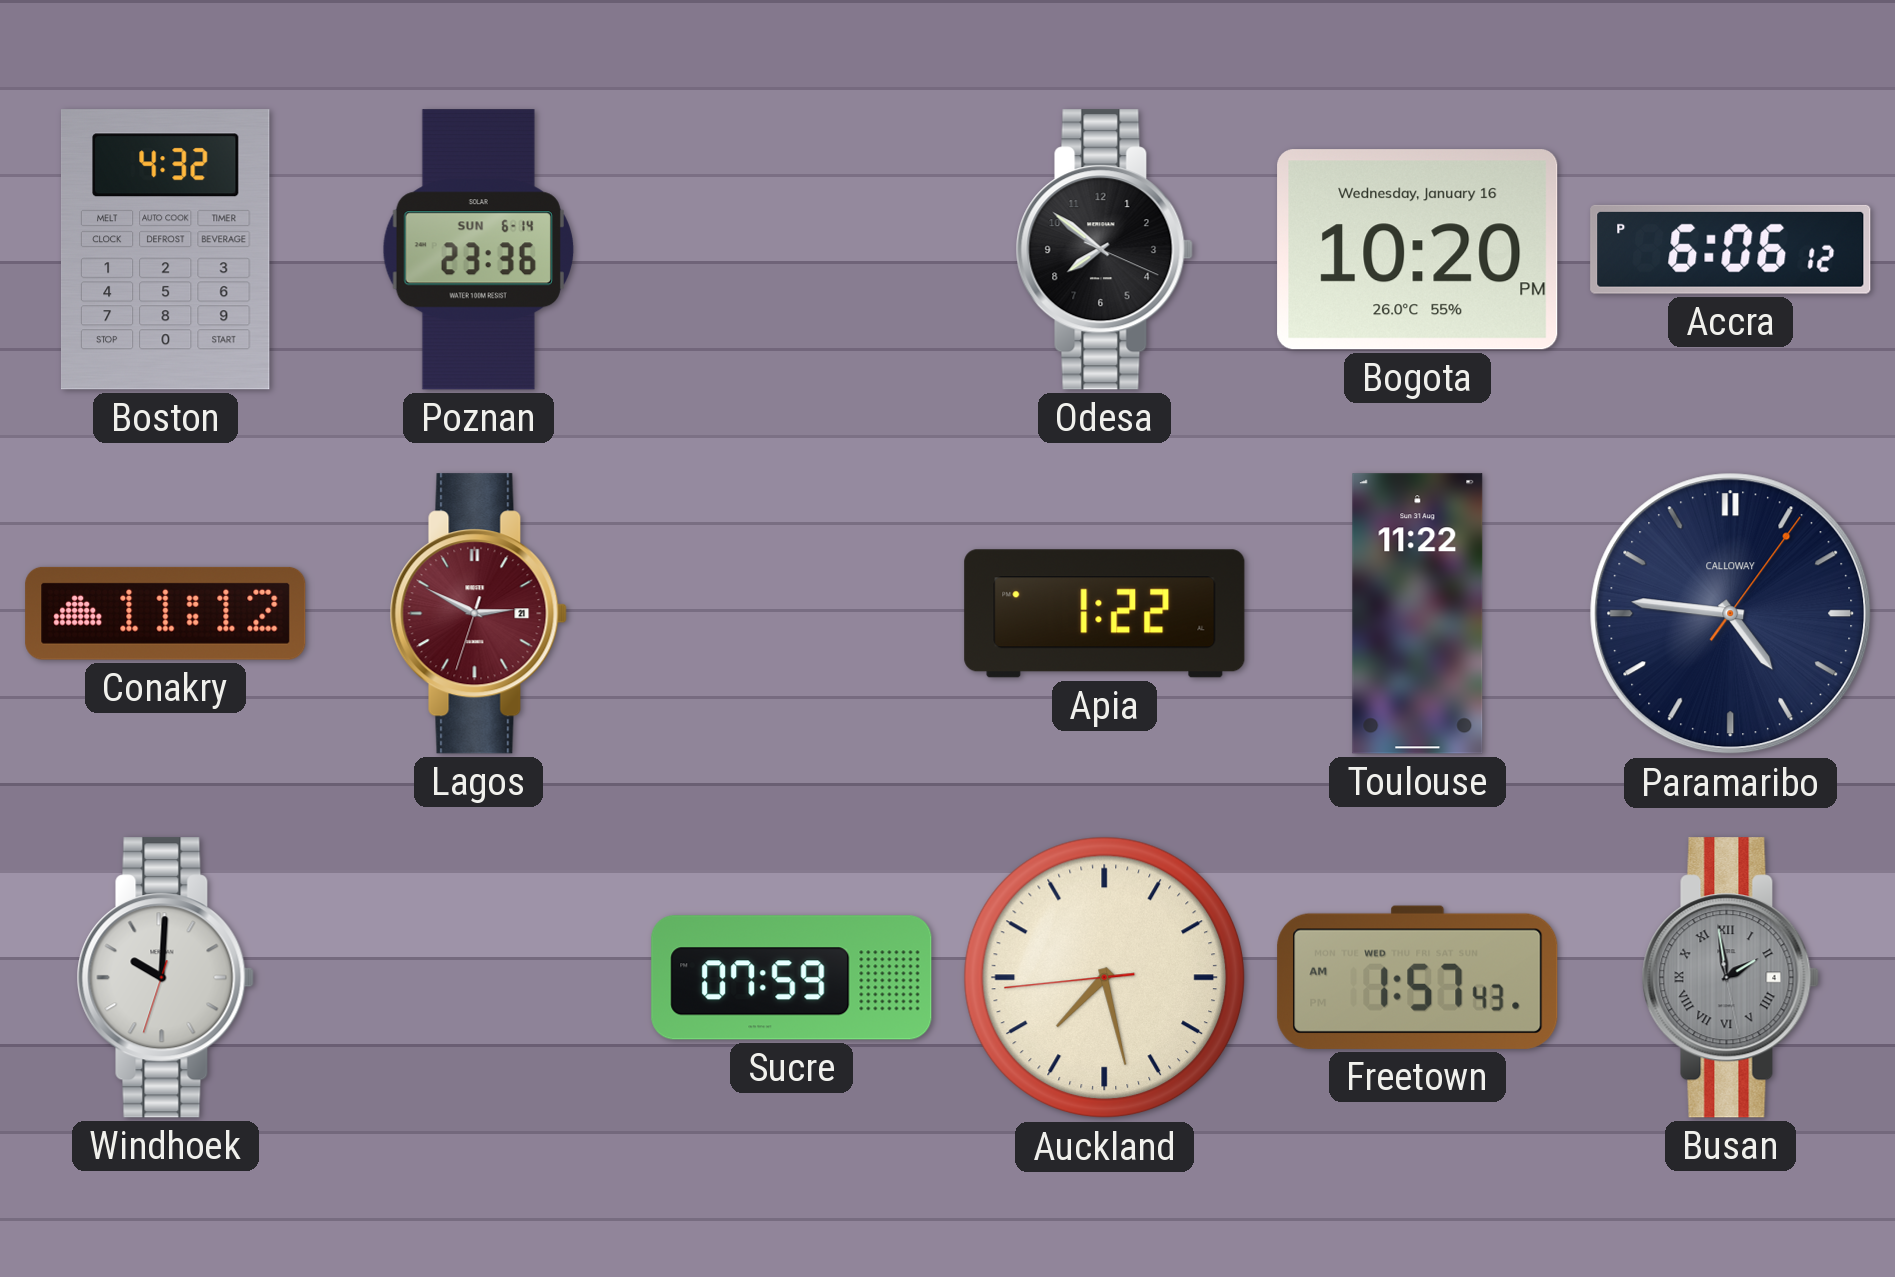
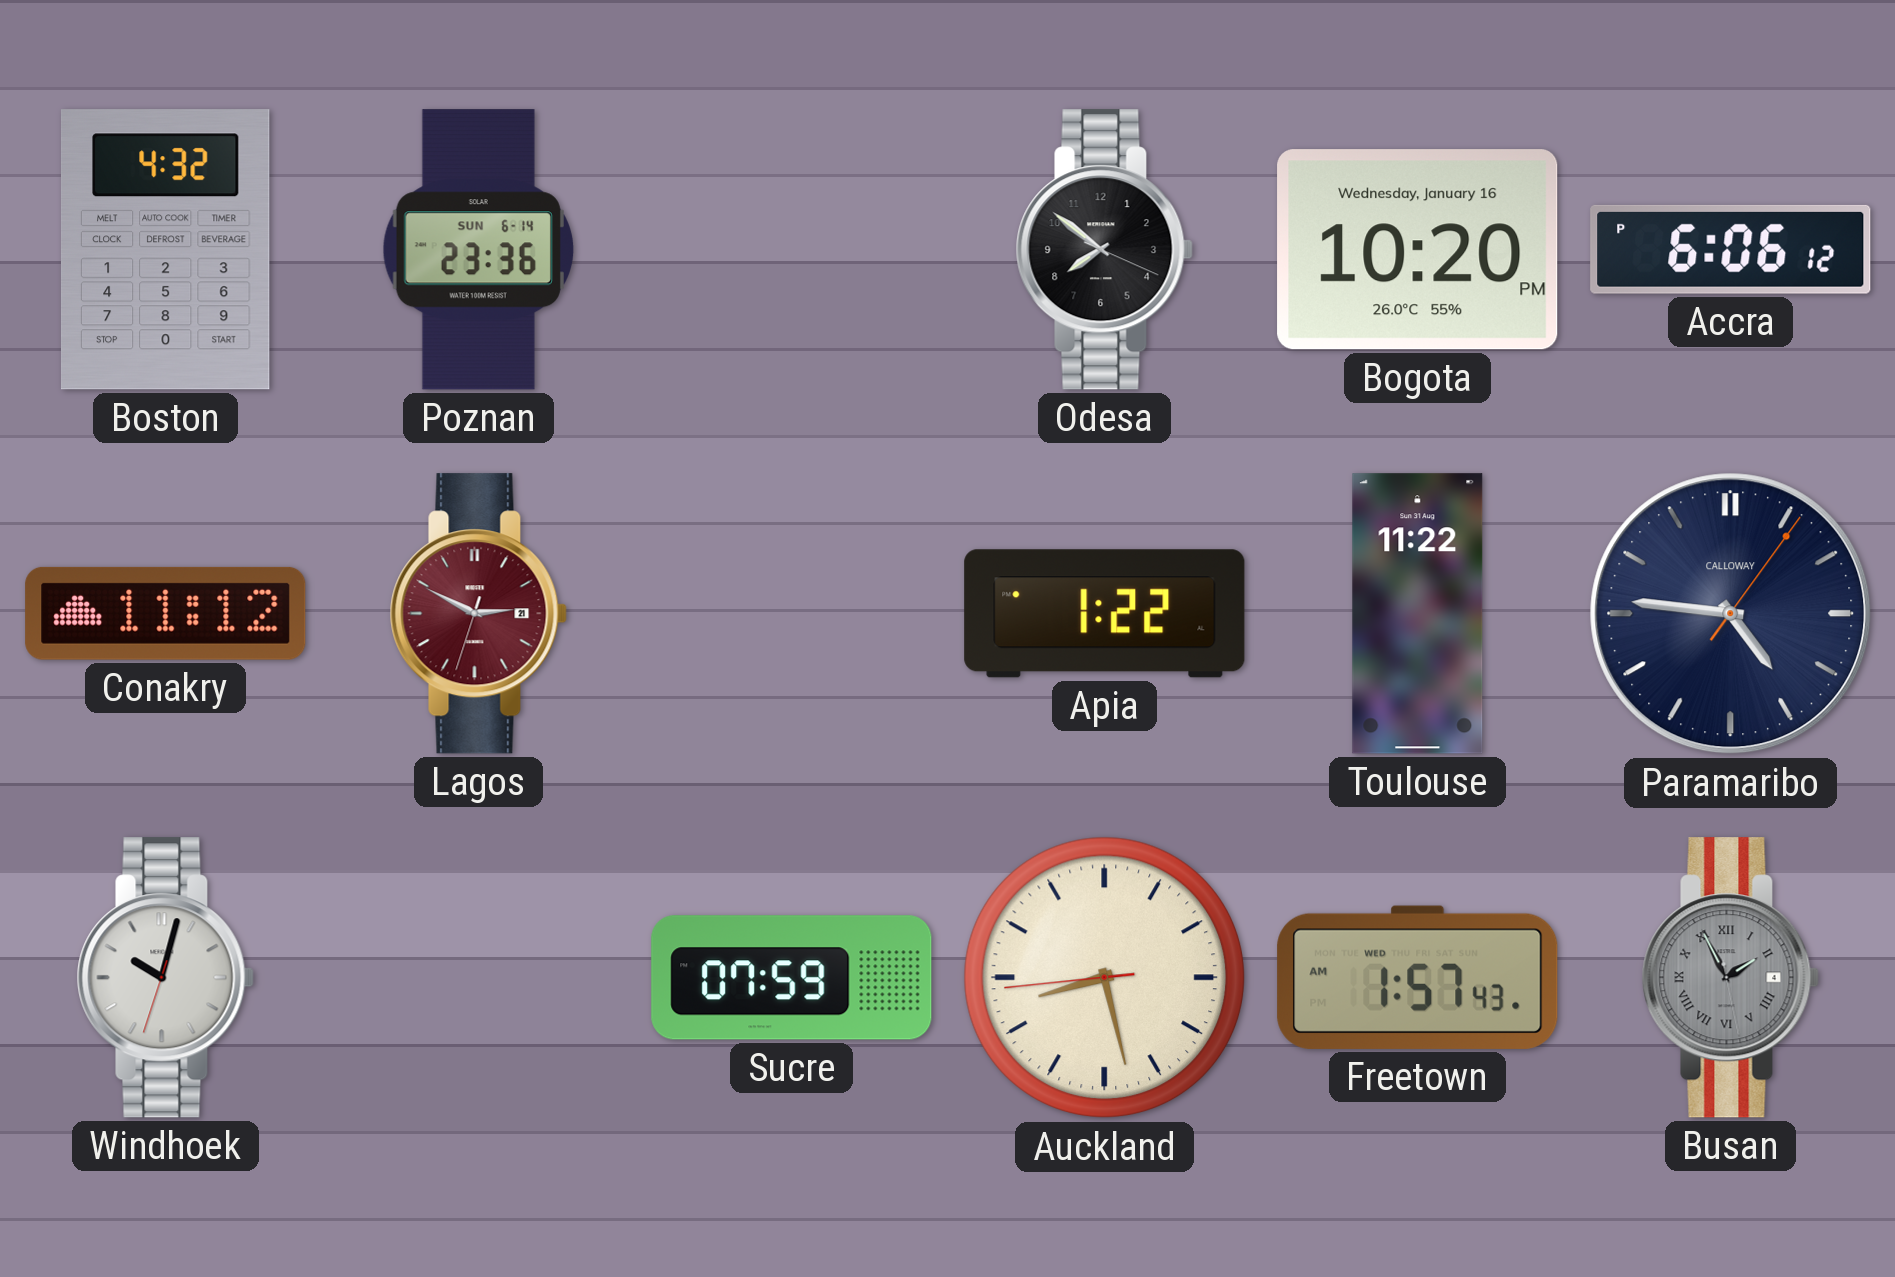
Windhoek: 10:00 -> 10:02
Auckland: 7:27 -> 8:27
Busan: 1:58 -> 1:55
